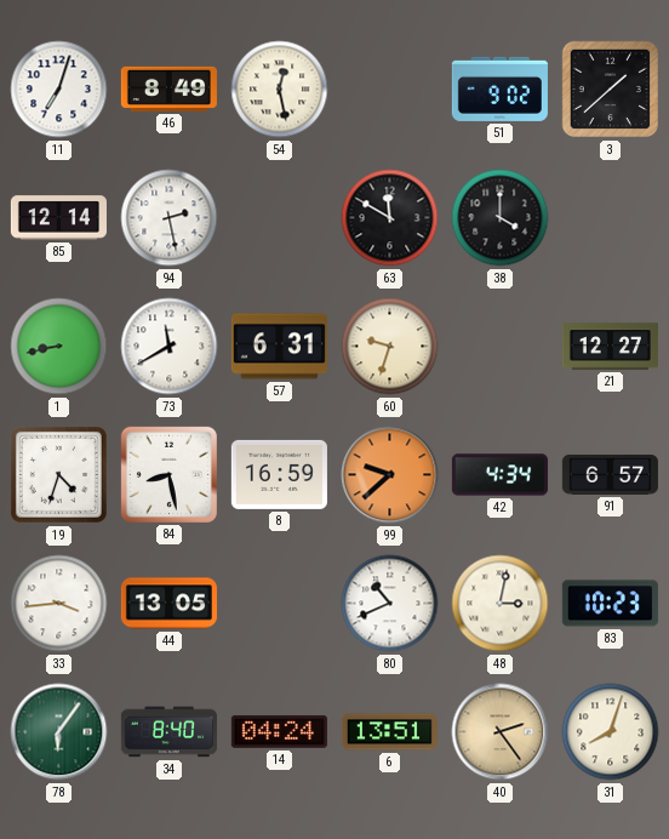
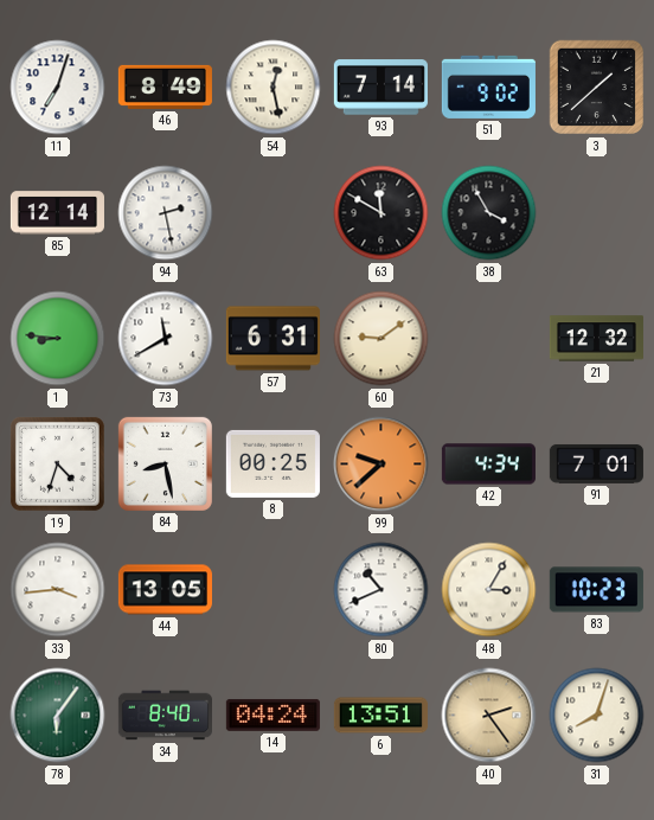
93: none -> 7:14
38: 4:00 -> 3:55
1: 8:43 -> 8:46
60: 9:33 -> 9:09
21: 12:27 -> 12:32
8: 16:59 -> 00:25
91: 6:57 -> 7:01
48: 3:02 -> 3:05
